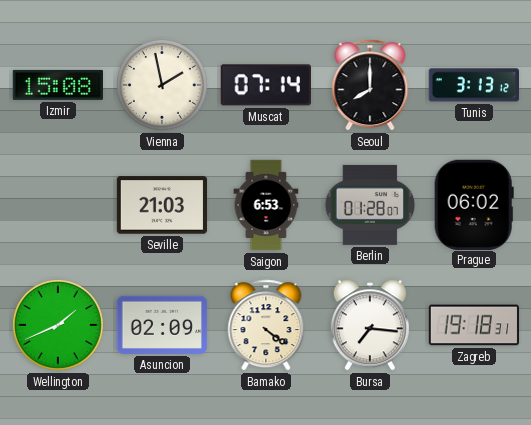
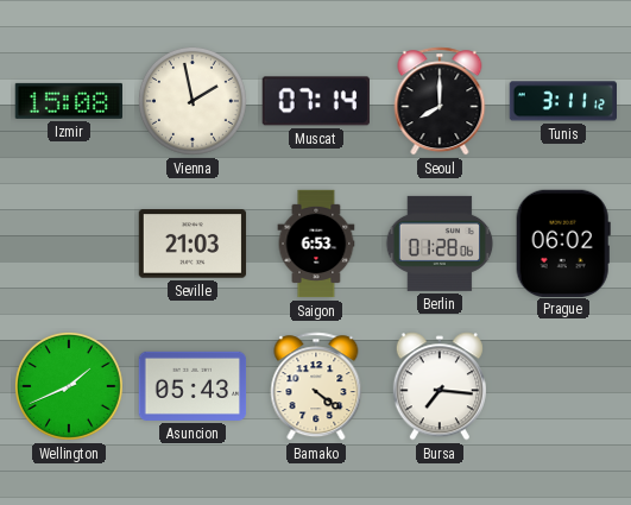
Tunis: 3:13 -> 3:11
Berlin: 01:28:07 -> 01:28:06
Asuncion: 02:09 -> 05:43
Zagreb: 19:18 -> none
